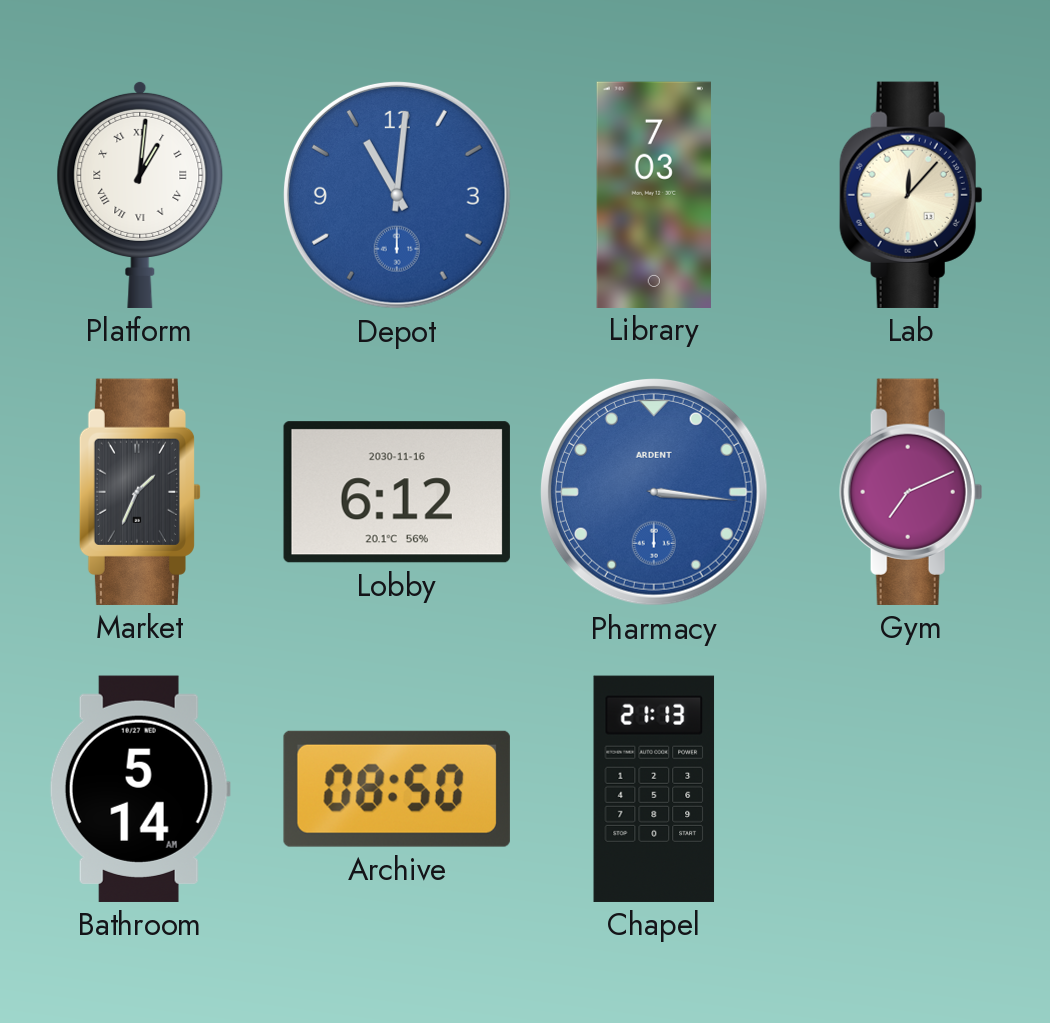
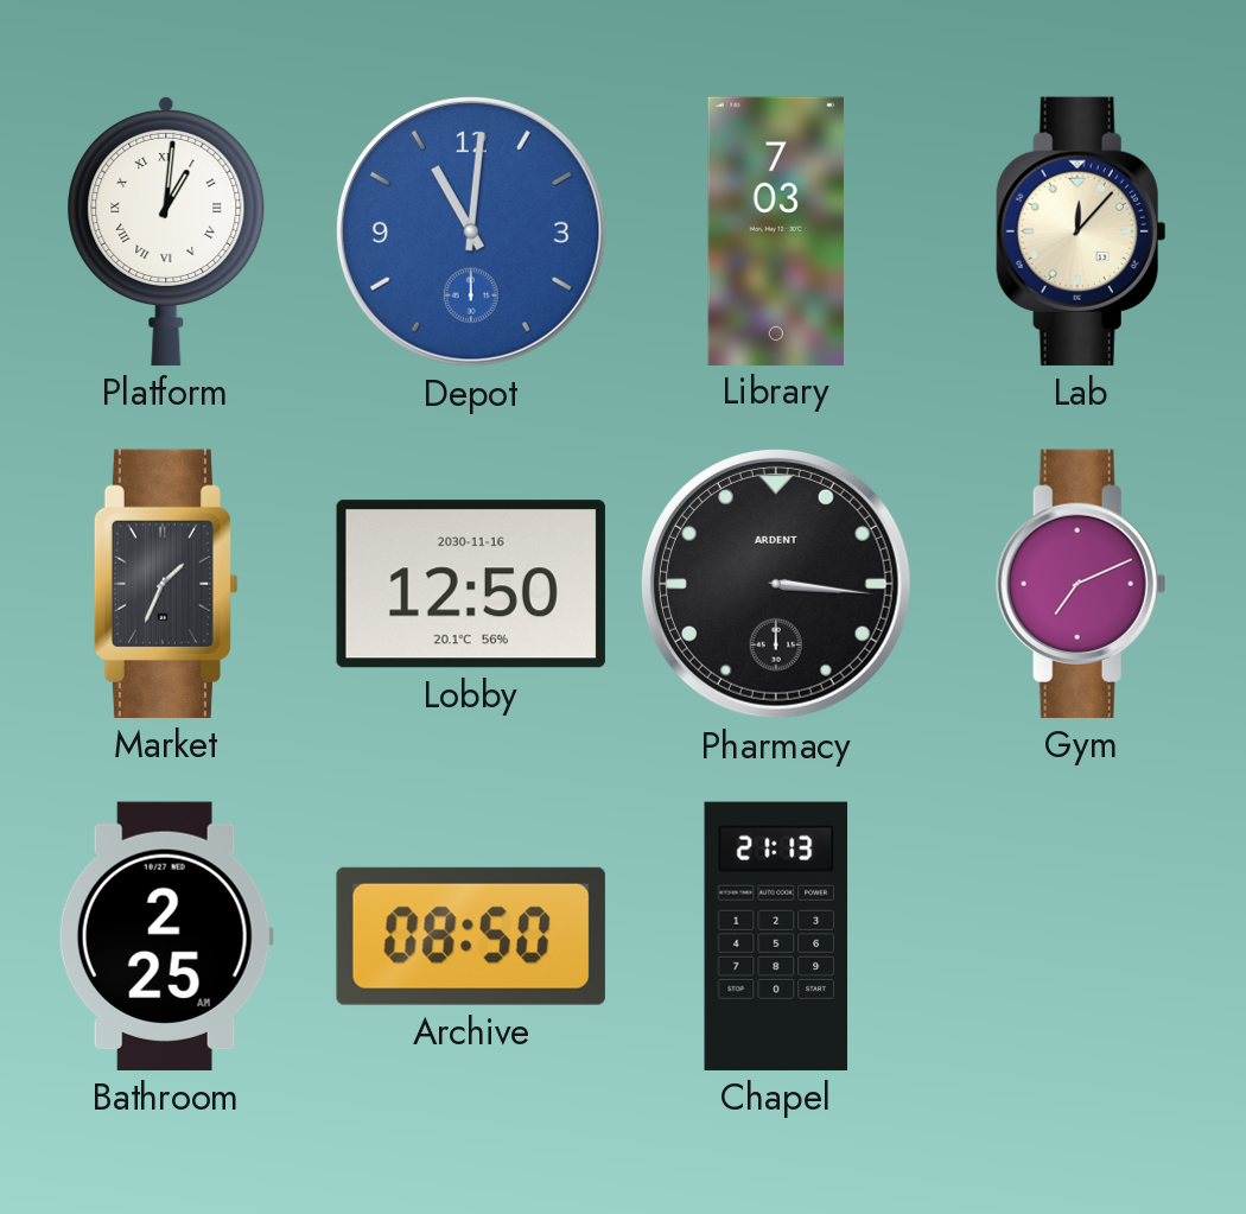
Lobby: 6:12 -> 12:50
Pharmacy dial: blue -> black
Bathroom: 5:14 -> 2:25
